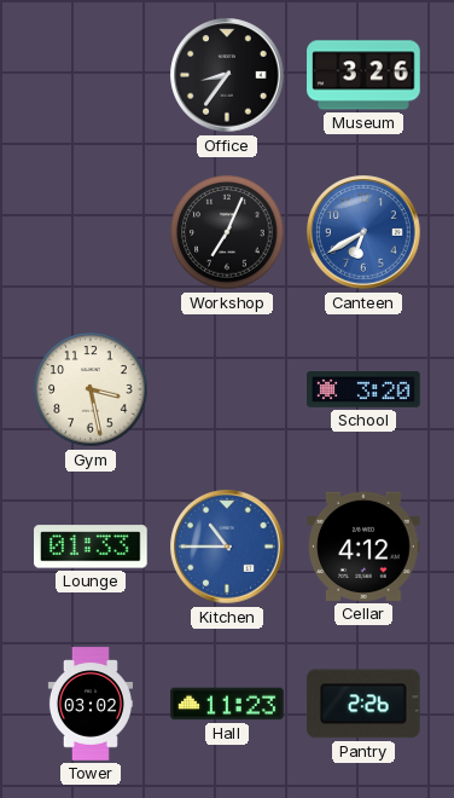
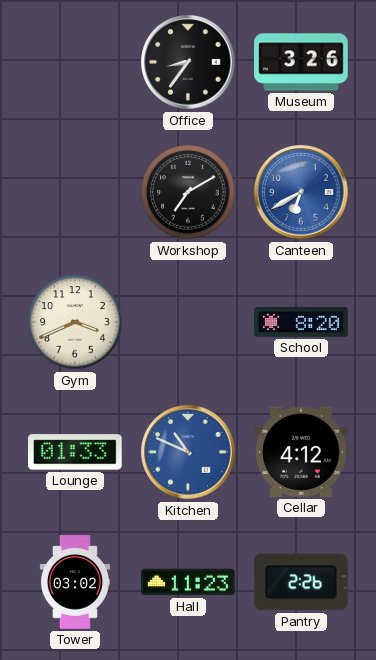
Workshop: 7:04 -> 7:10
Gym: 3:28 -> 3:41
School: 3:20 -> 8:20
Kitchen: 10:45 -> 10:49
